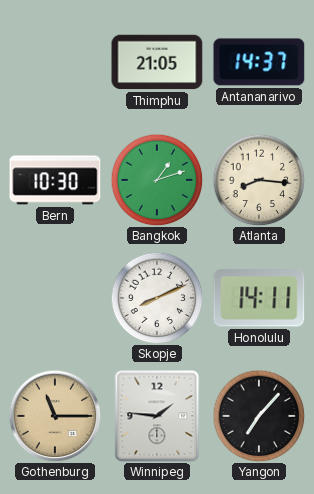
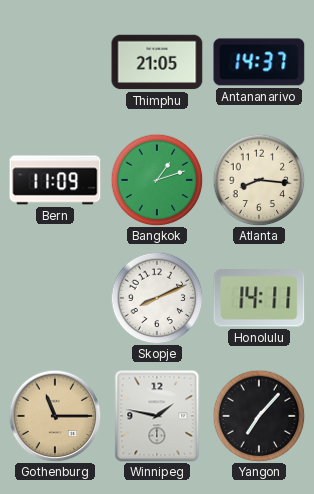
Bern: 10:30 -> 11:09
Winnipeg: 1:46 -> 1:47
